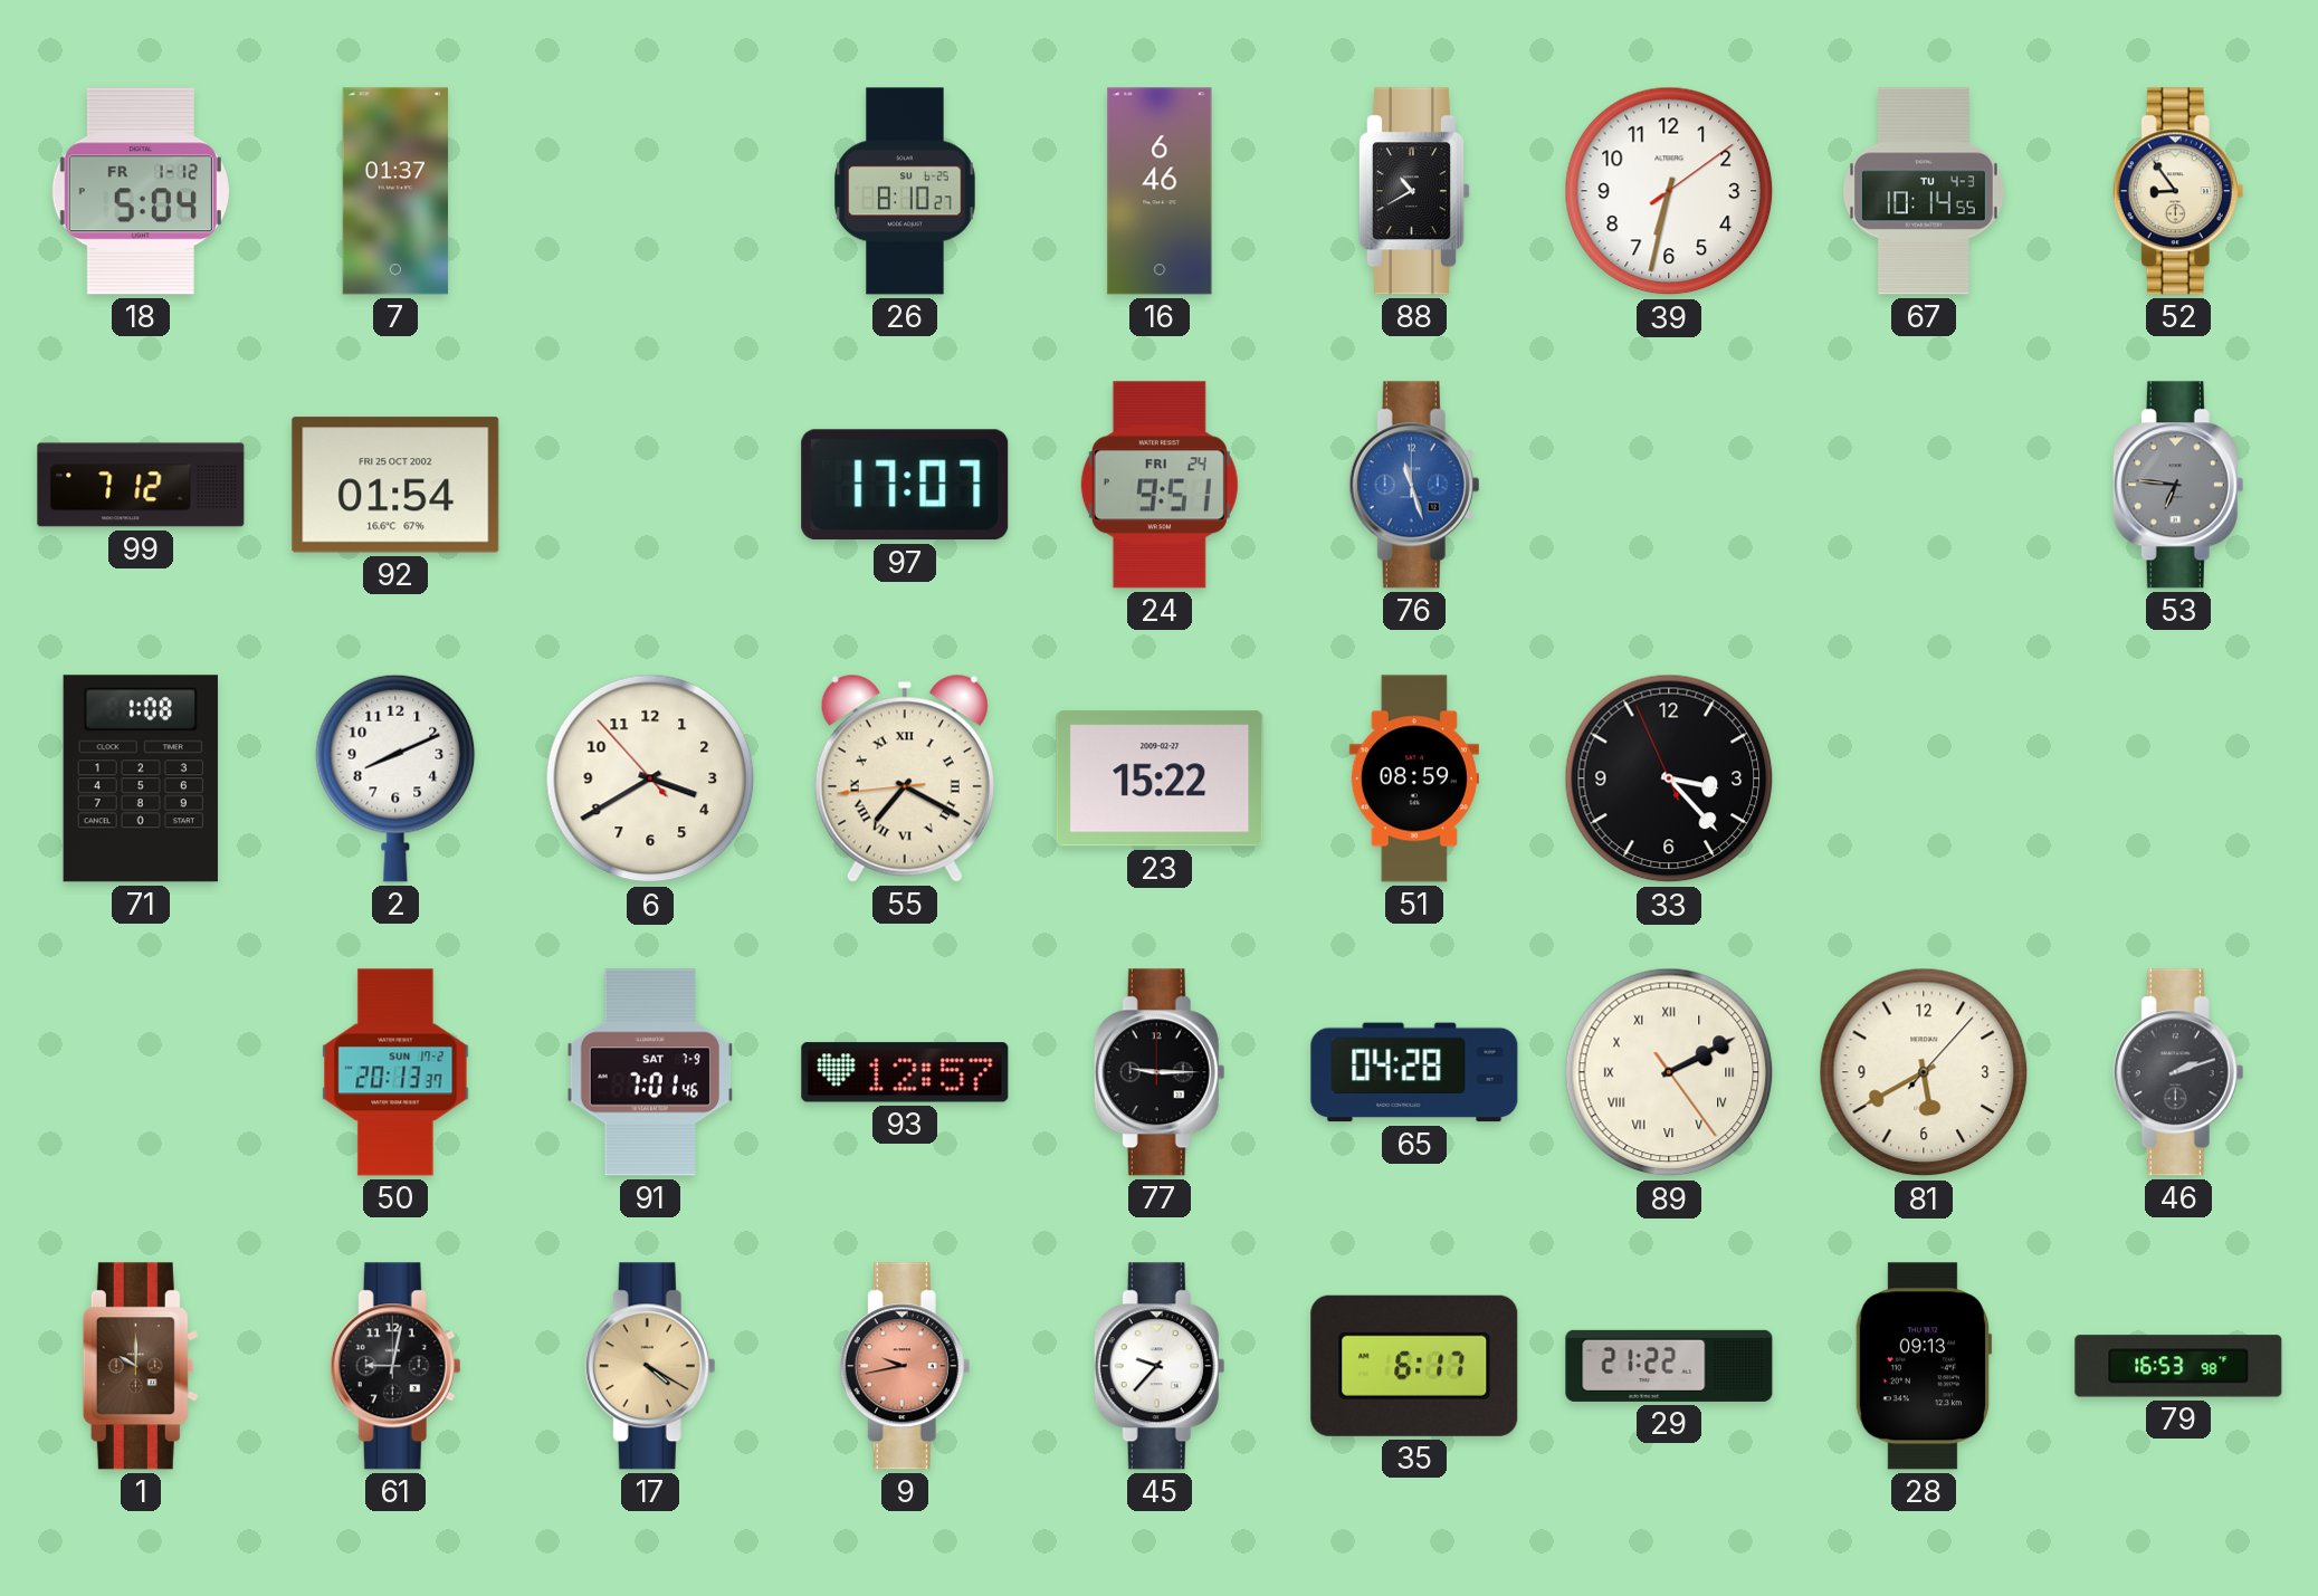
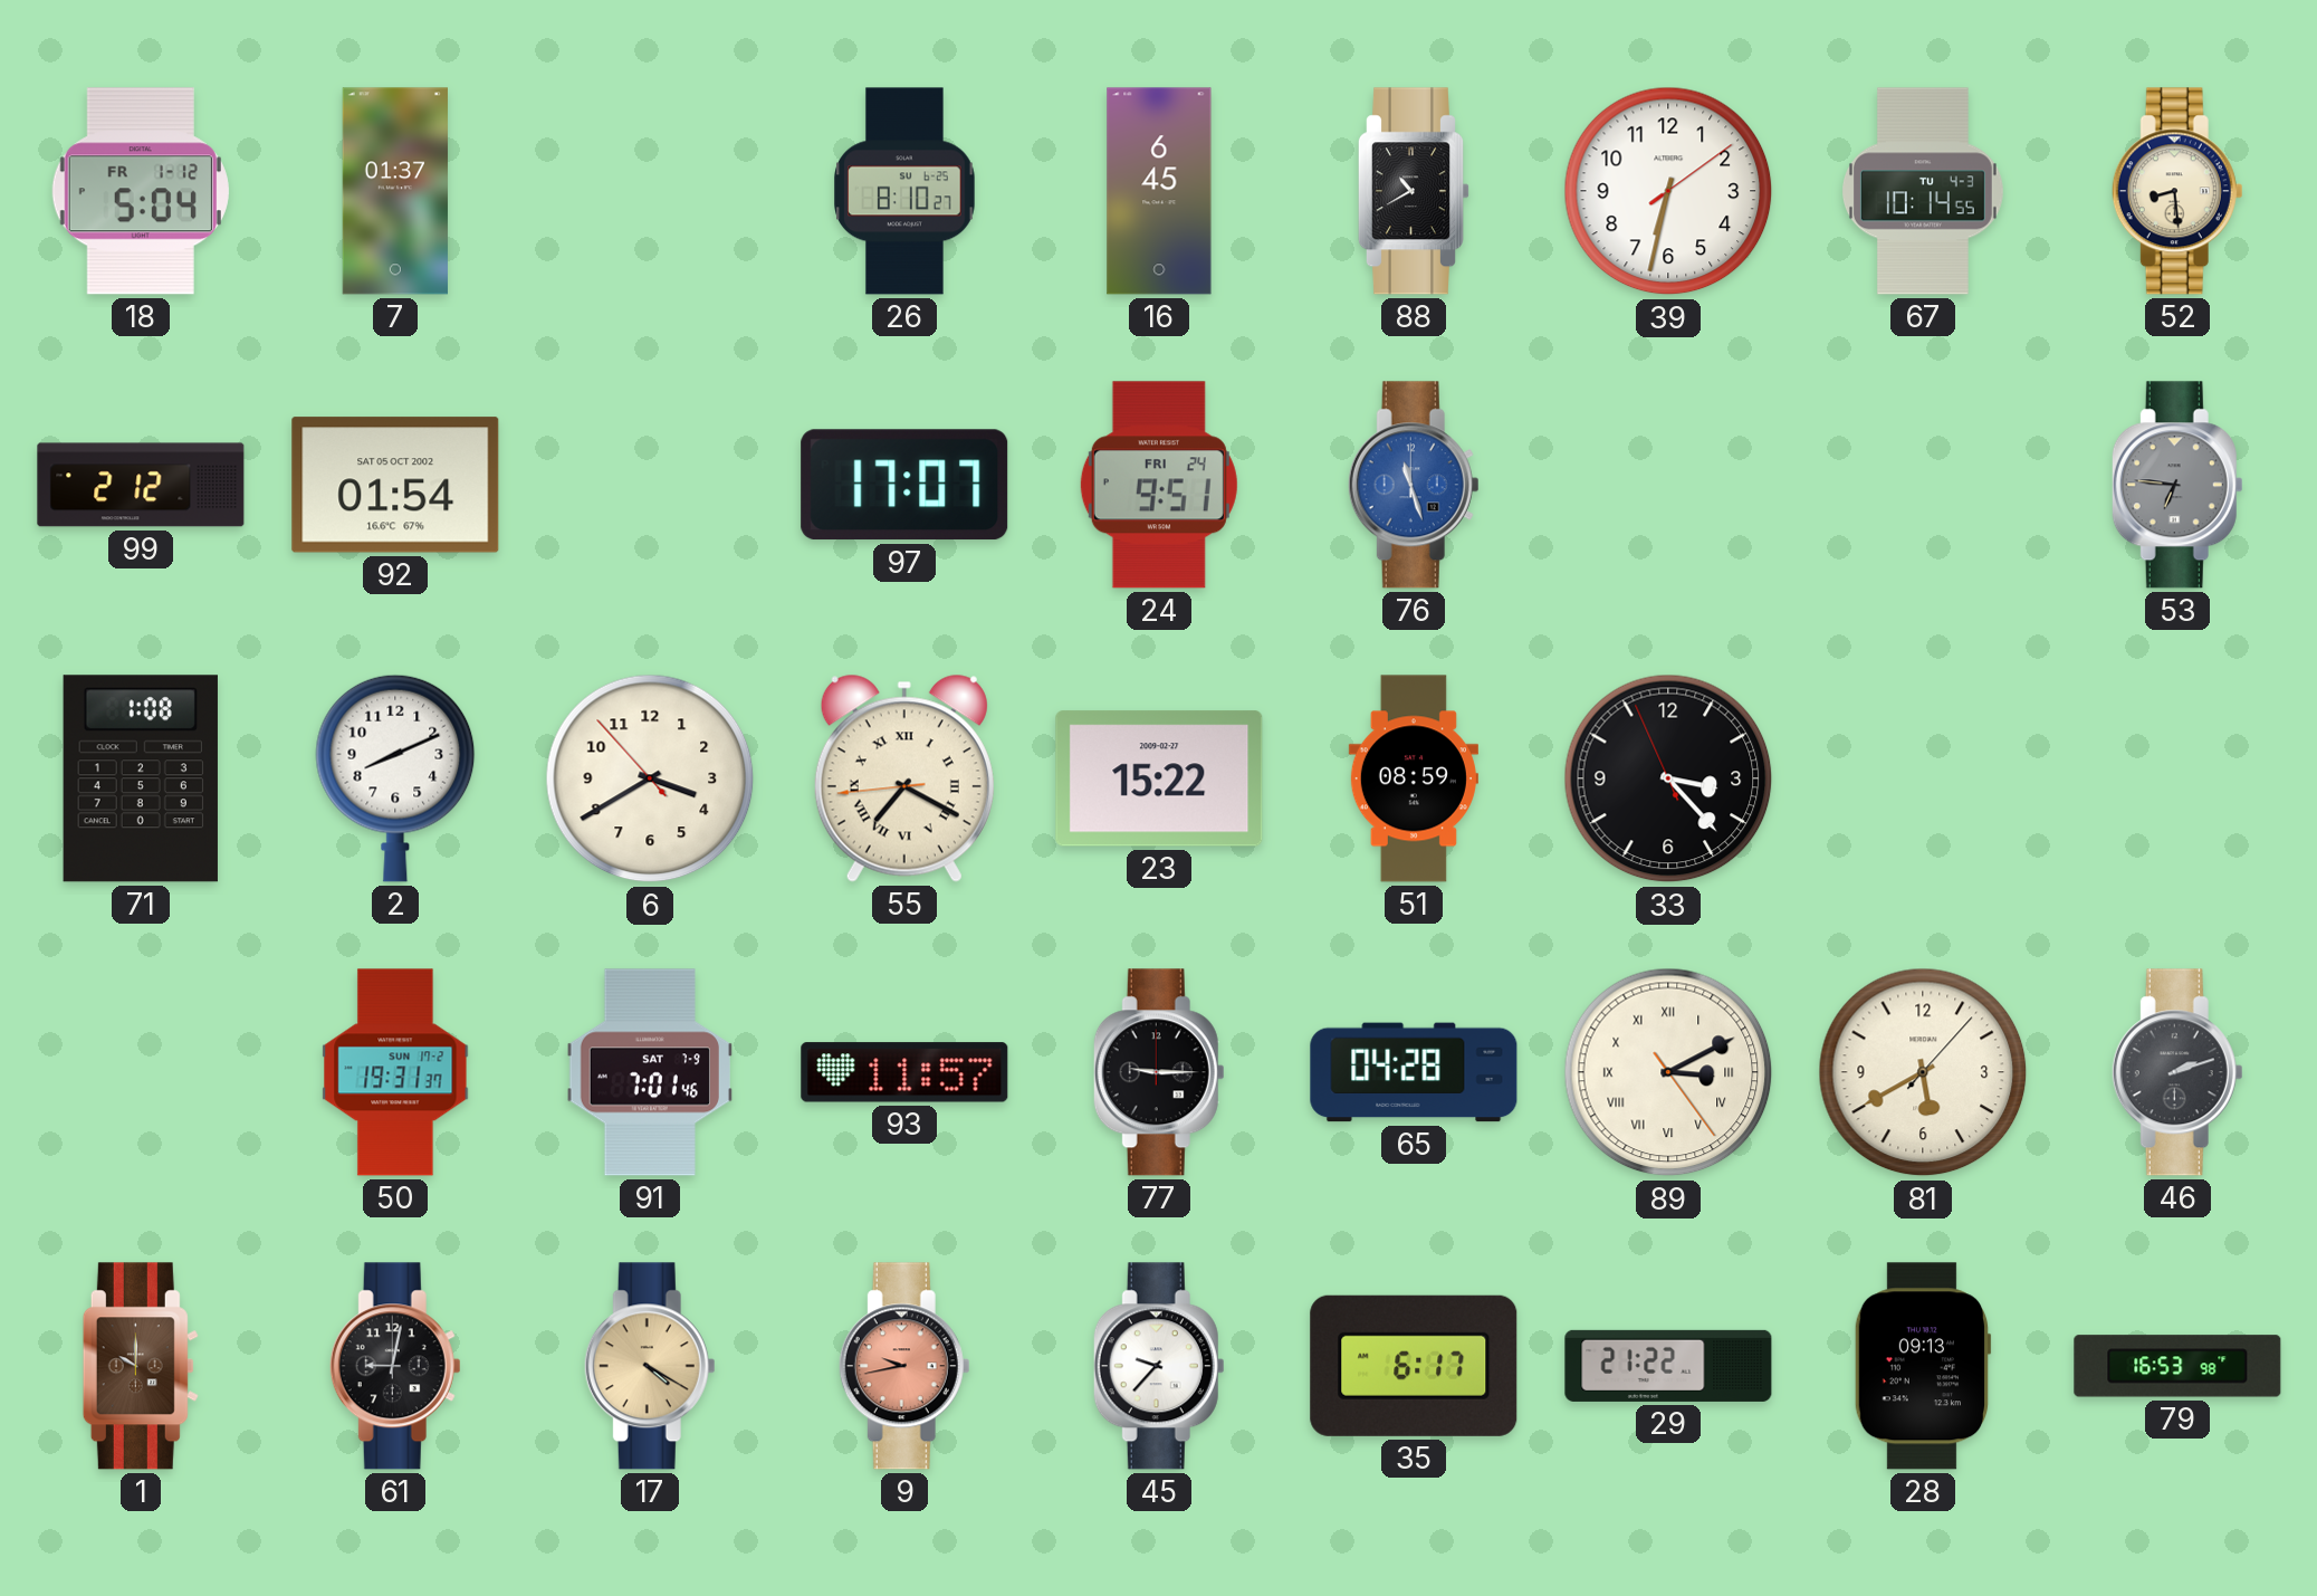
16: 6:46 -> 6:45
52: 8:54 -> 8:29
99: 7:12 -> 2:12
92 date: FRI 25 OCT 2002 -> SAT 05 OCT 2002
50: 20:13 -> 19:31
93: 12:57 -> 11:57
89: 2:10 -> 3:10
